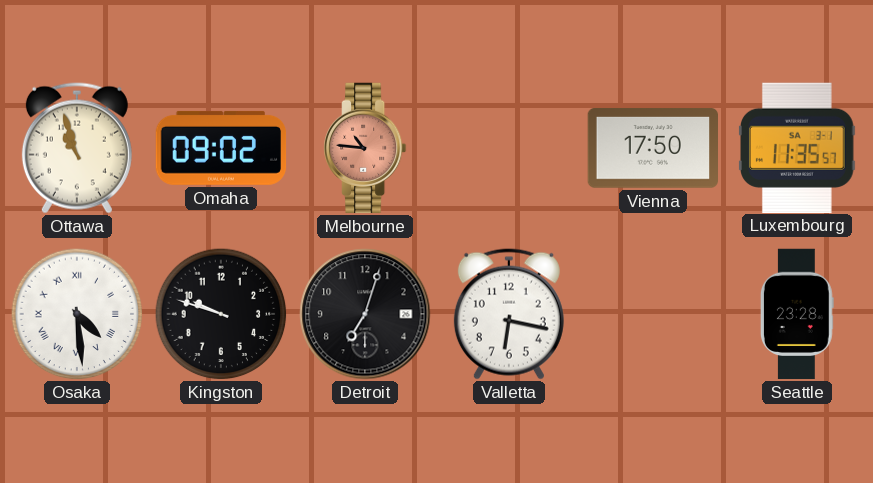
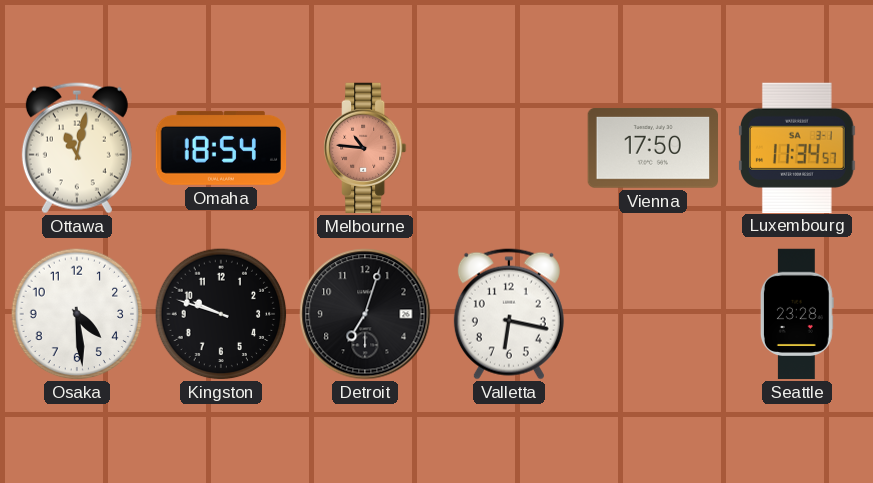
Ottawa: 10:57 -> 11:02
Omaha: 09:02 -> 18:54
Luxembourg: 11:35 -> 11:34
Osaka numerals: Roman -> Arabic
